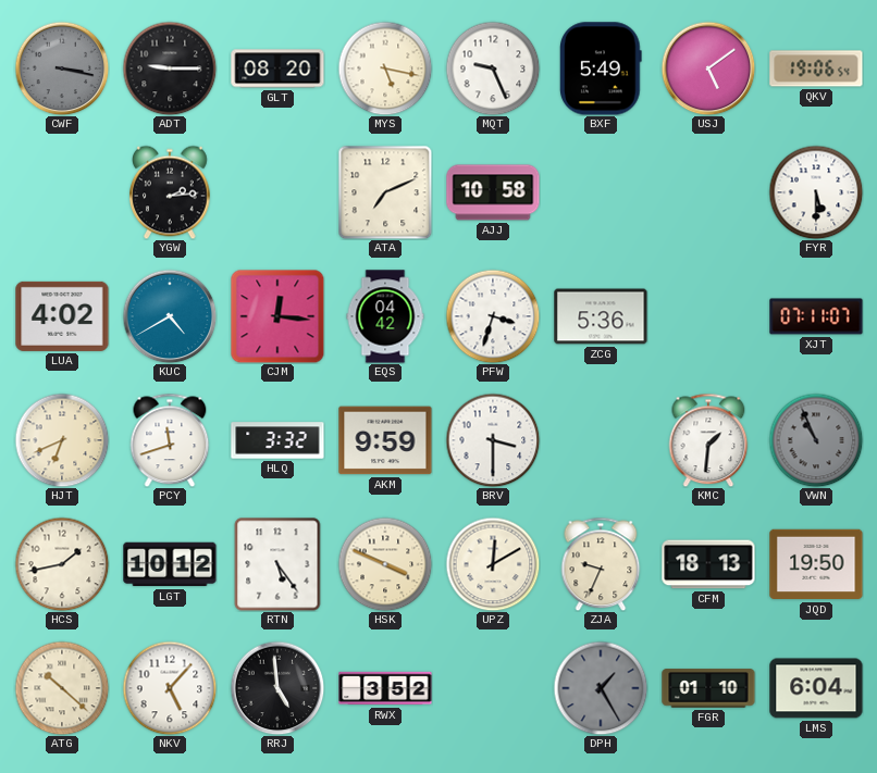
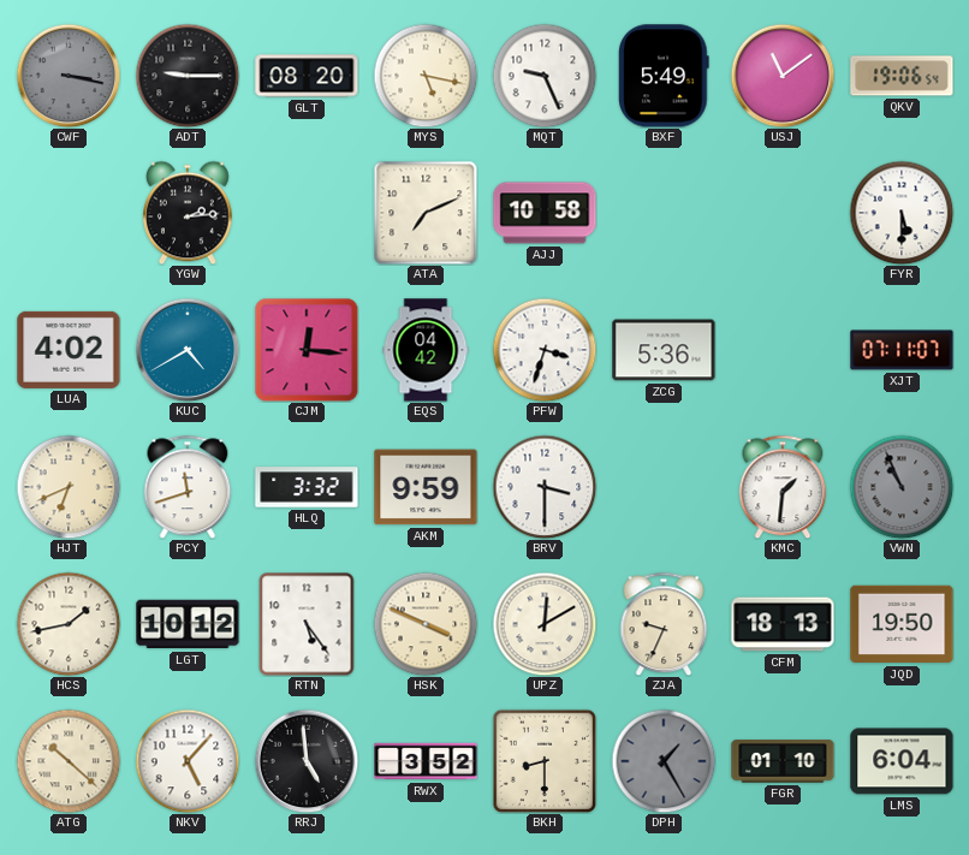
USJ: 5:09 -> 11:09
BKH: none -> 8:30
